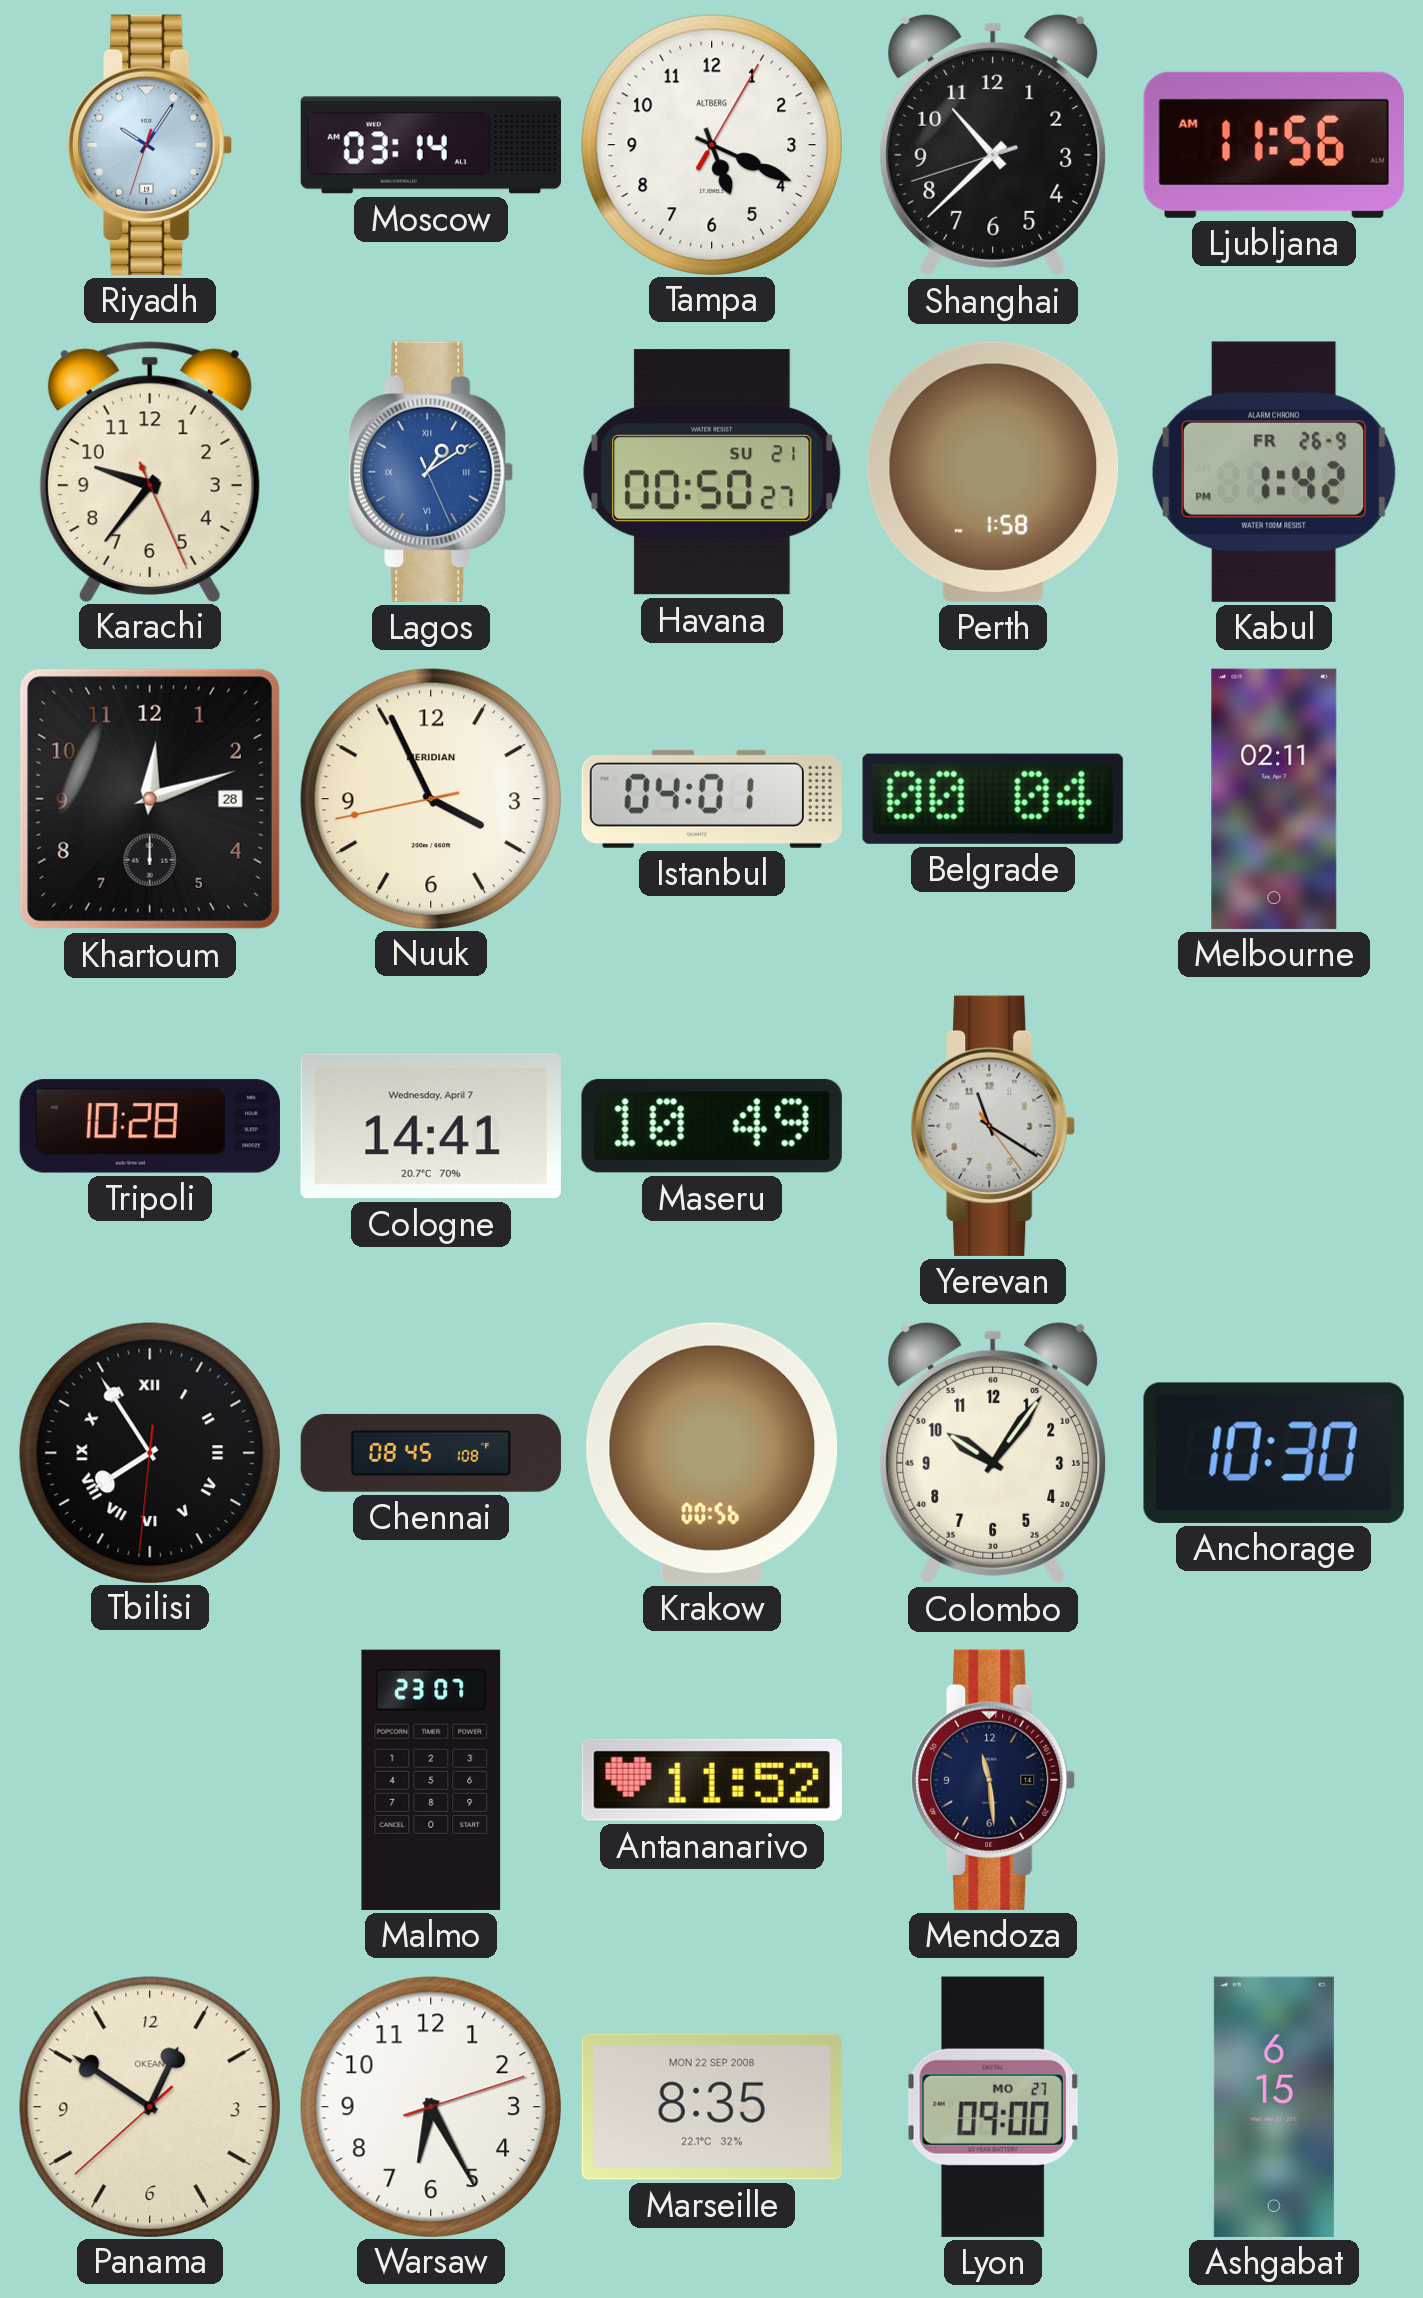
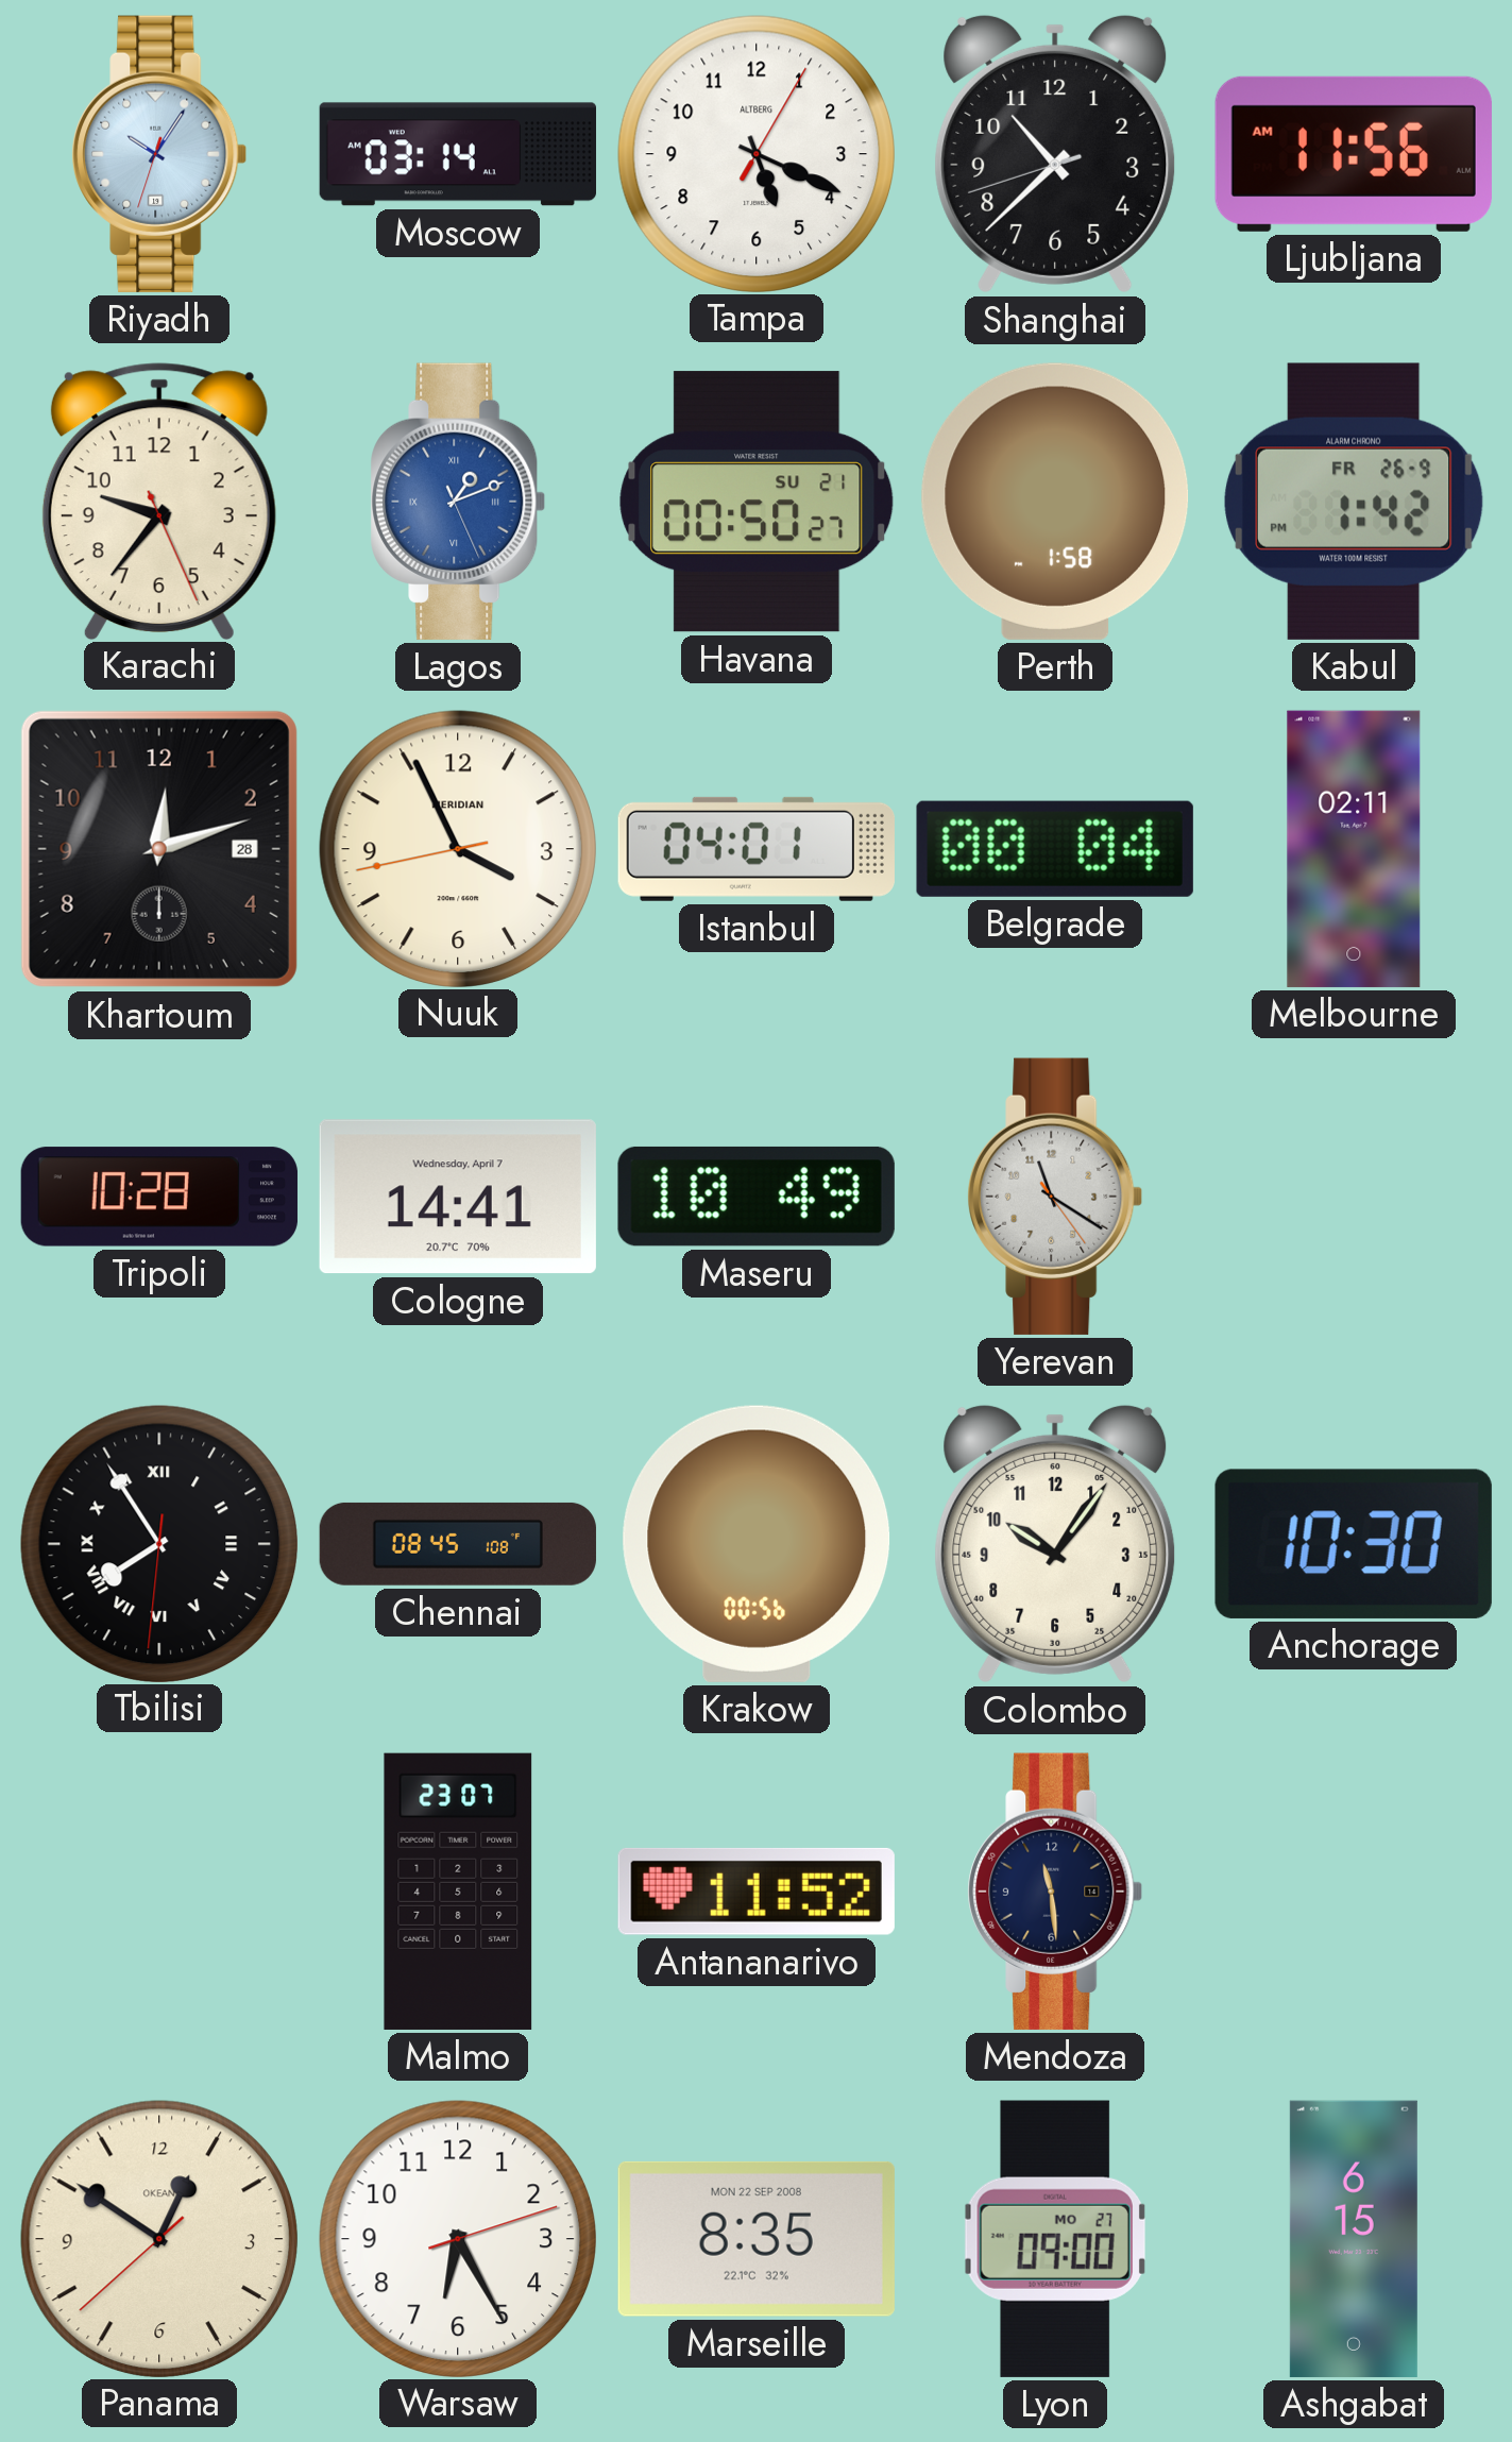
Lagos: 1:09 -> 1:11
